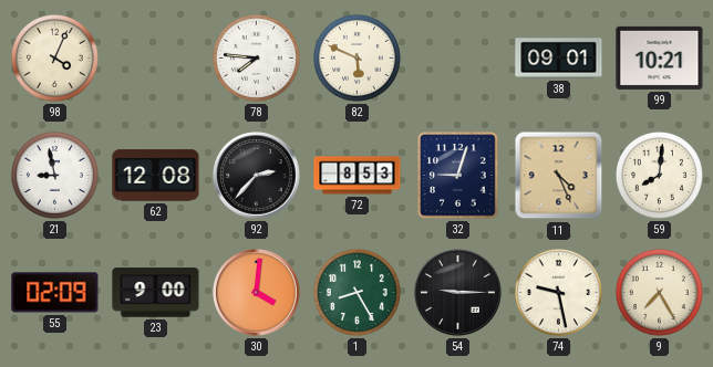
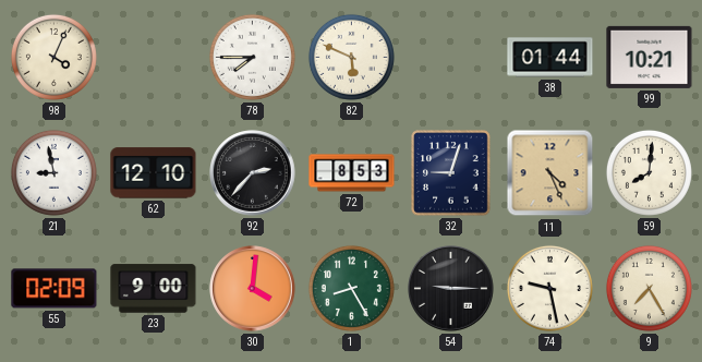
78: 7:46 -> 7:45
38: 09:01 -> 01:44
62: 12:08 -> 12:10
